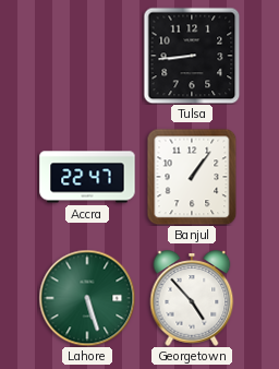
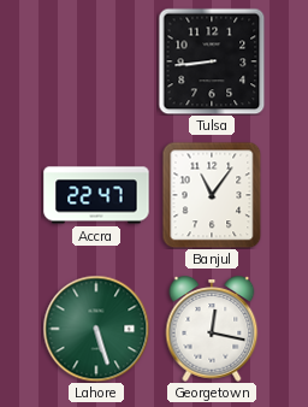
Banjul: 1:06 -> 11:06
Georgetown: 4:53 -> 12:17
